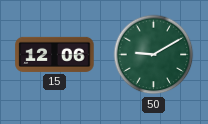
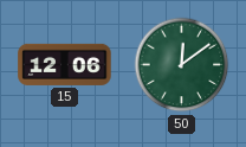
50: 9:10 -> 12:09
